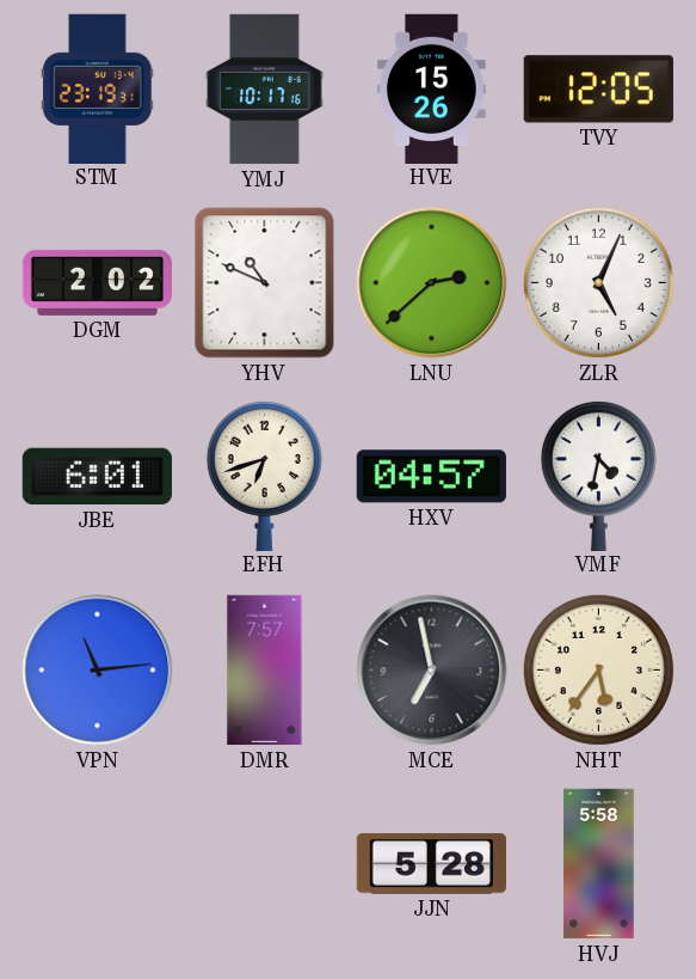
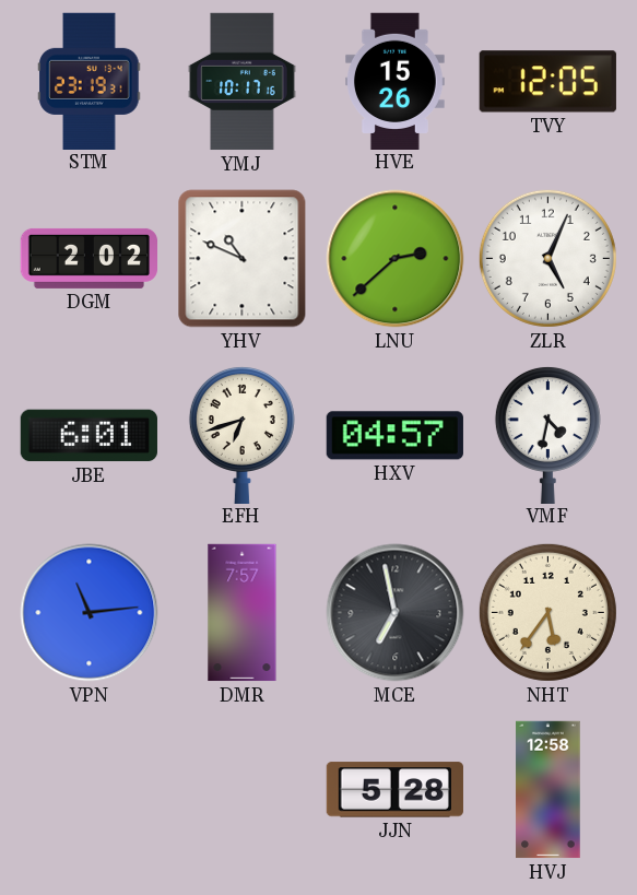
HVJ: 5:58 -> 12:58
